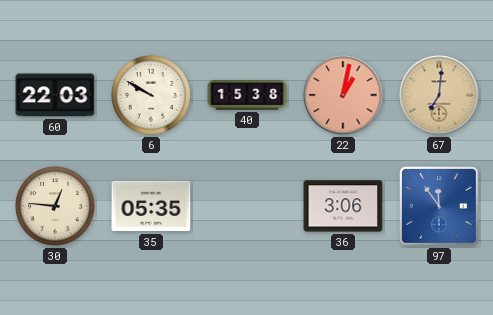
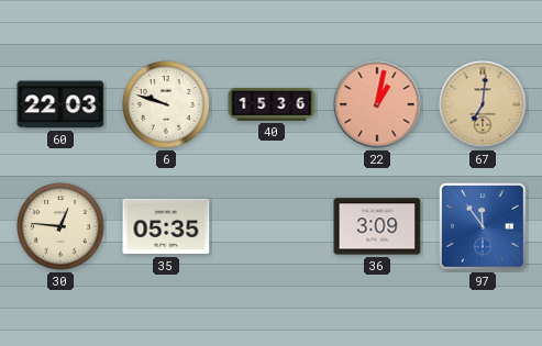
6: 9:50 -> 9:48
40: 15:38 -> 15:36
36: 3:06 -> 3:09
